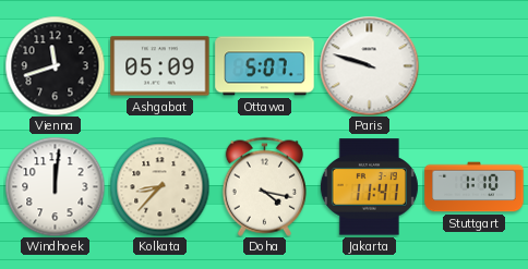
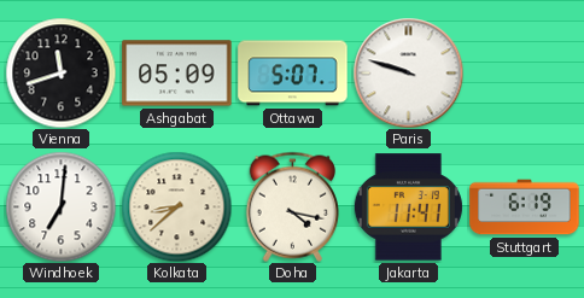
Windhoek: 12:01 -> 7:01
Kolkata: 8:37 -> 8:38
Stuttgart: 1:10 -> 6:19
